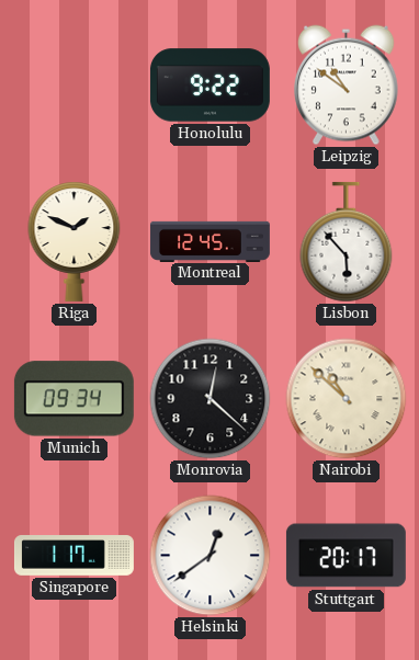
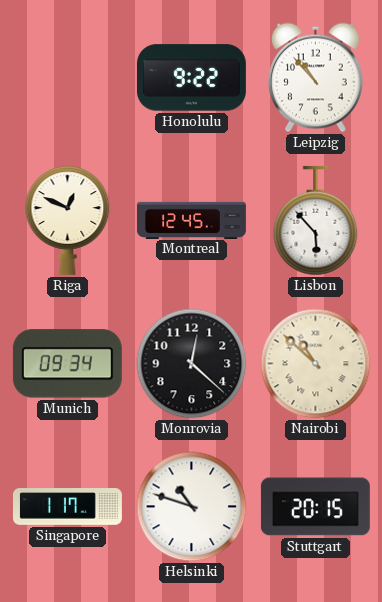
Leipzig: 10:51 -> 10:53
Riga: 1:49 -> 12:49
Helsinki: 12:39 -> 10:48
Stuttgart: 20:17 -> 20:15
